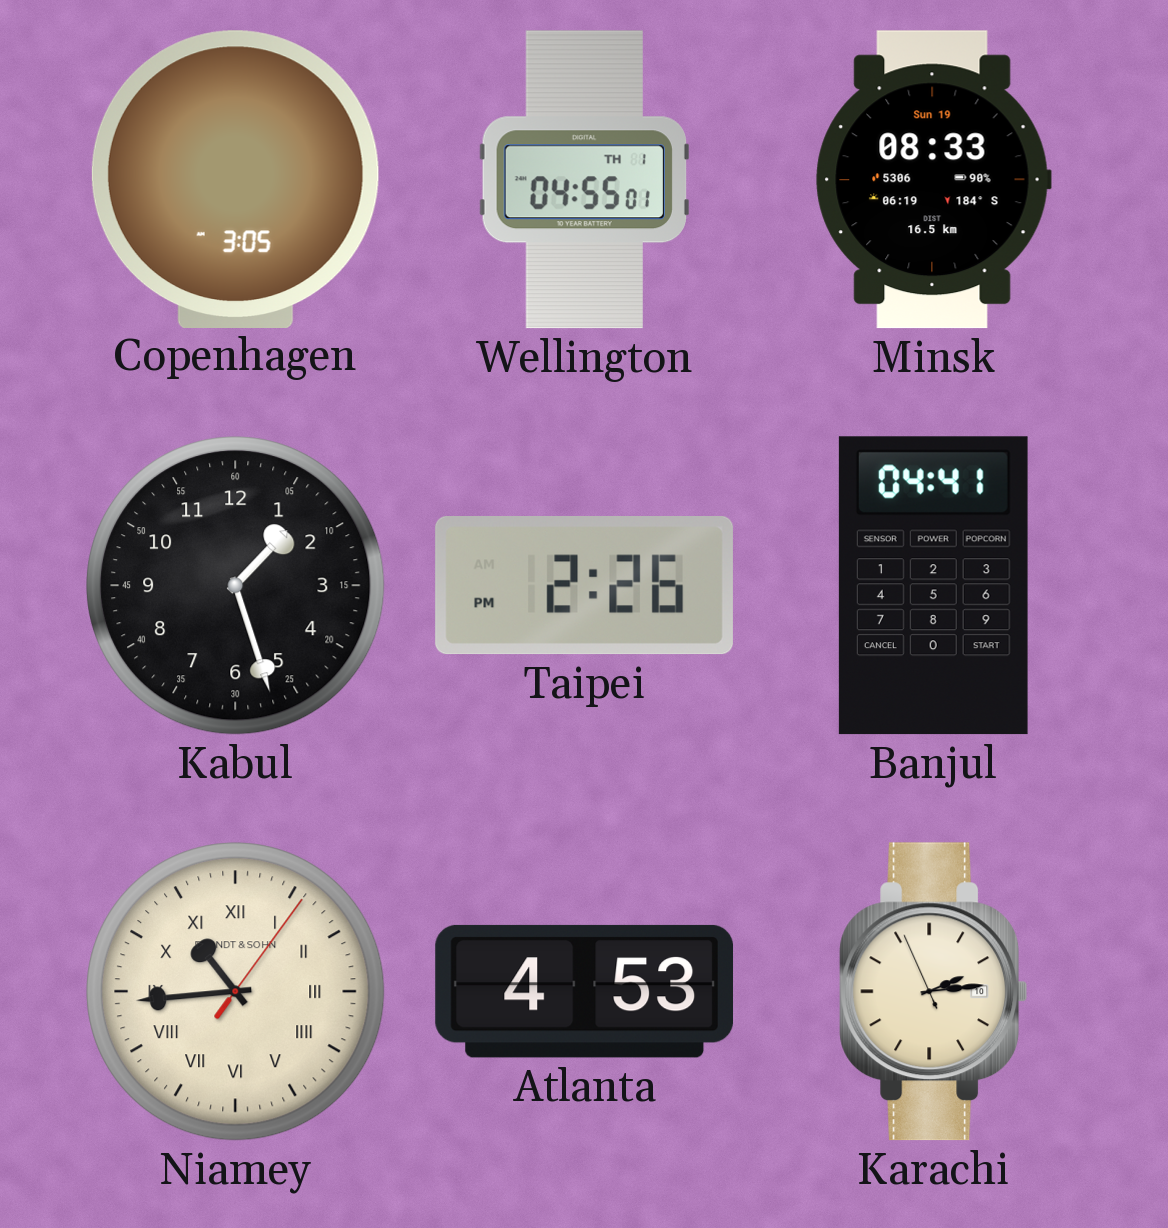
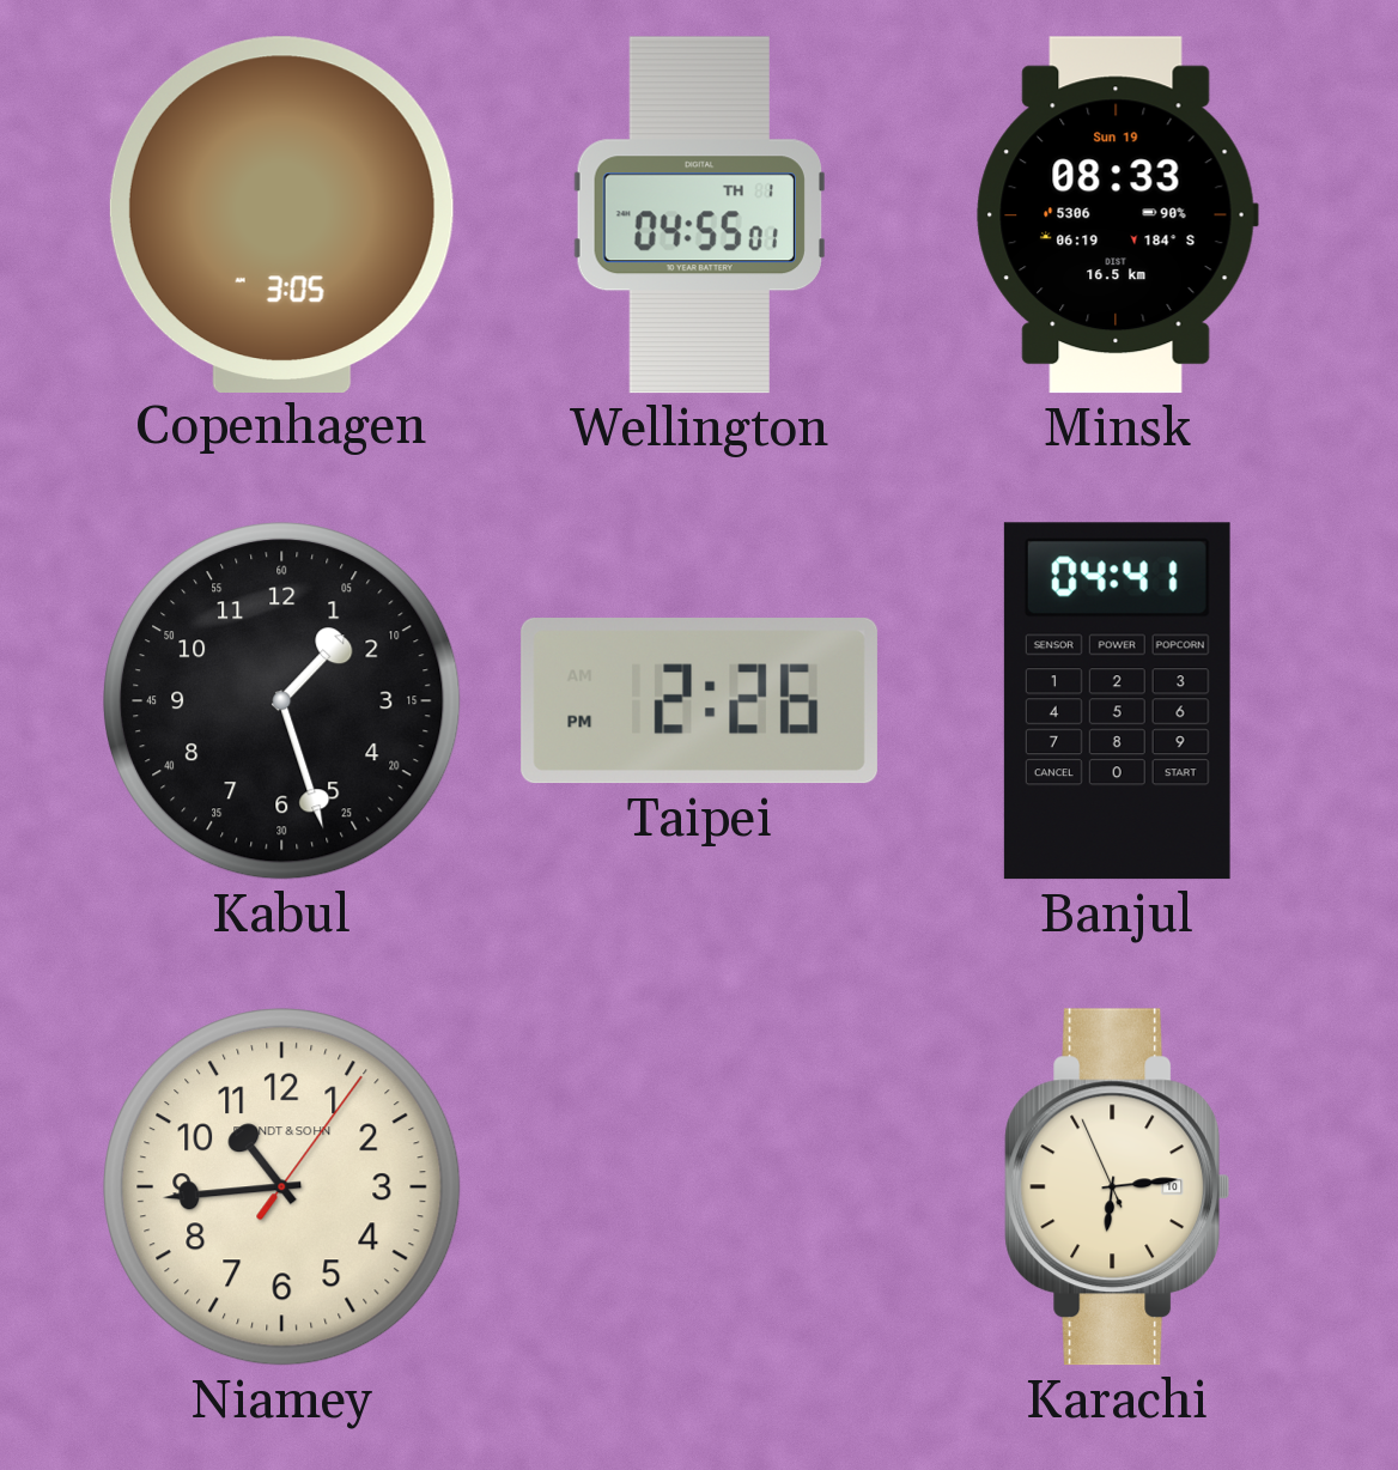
Niamey numerals: Roman -> Arabic
Atlanta: 4:53 -> none
Karachi: 2:13 -> 6:13
